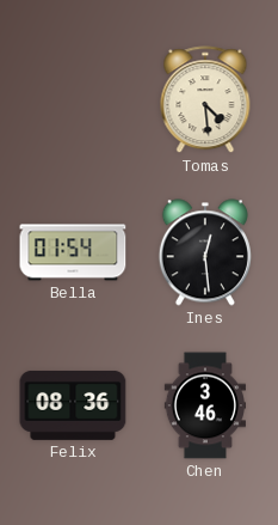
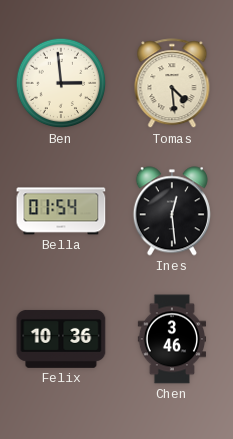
Ben: none -> 2:59
Felix: 08:36 -> 10:36
